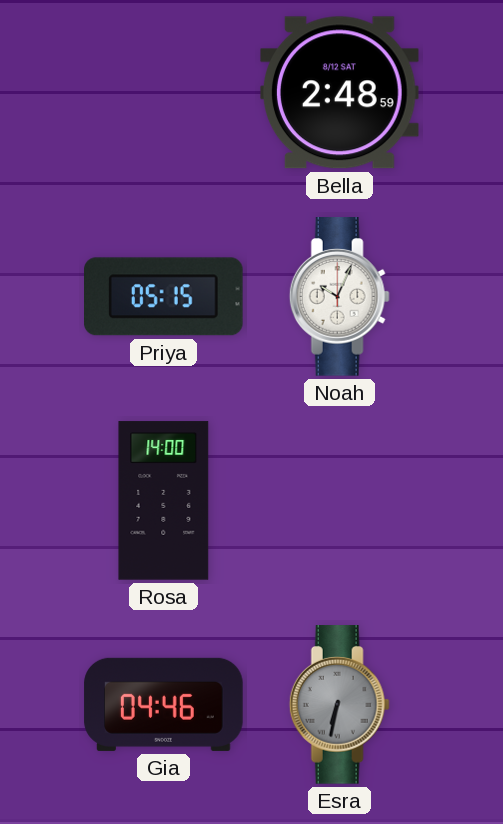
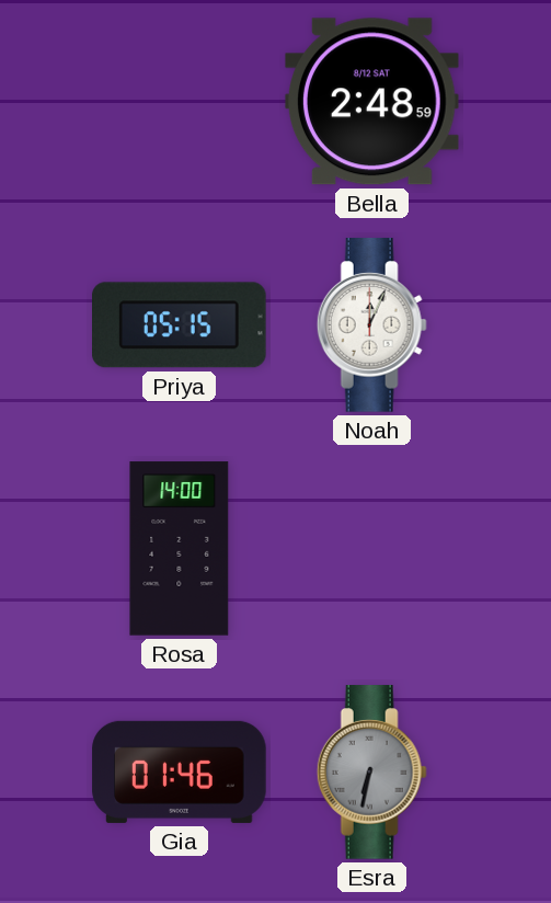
Noah: 10:04 -> 12:04
Gia: 04:46 -> 01:46
